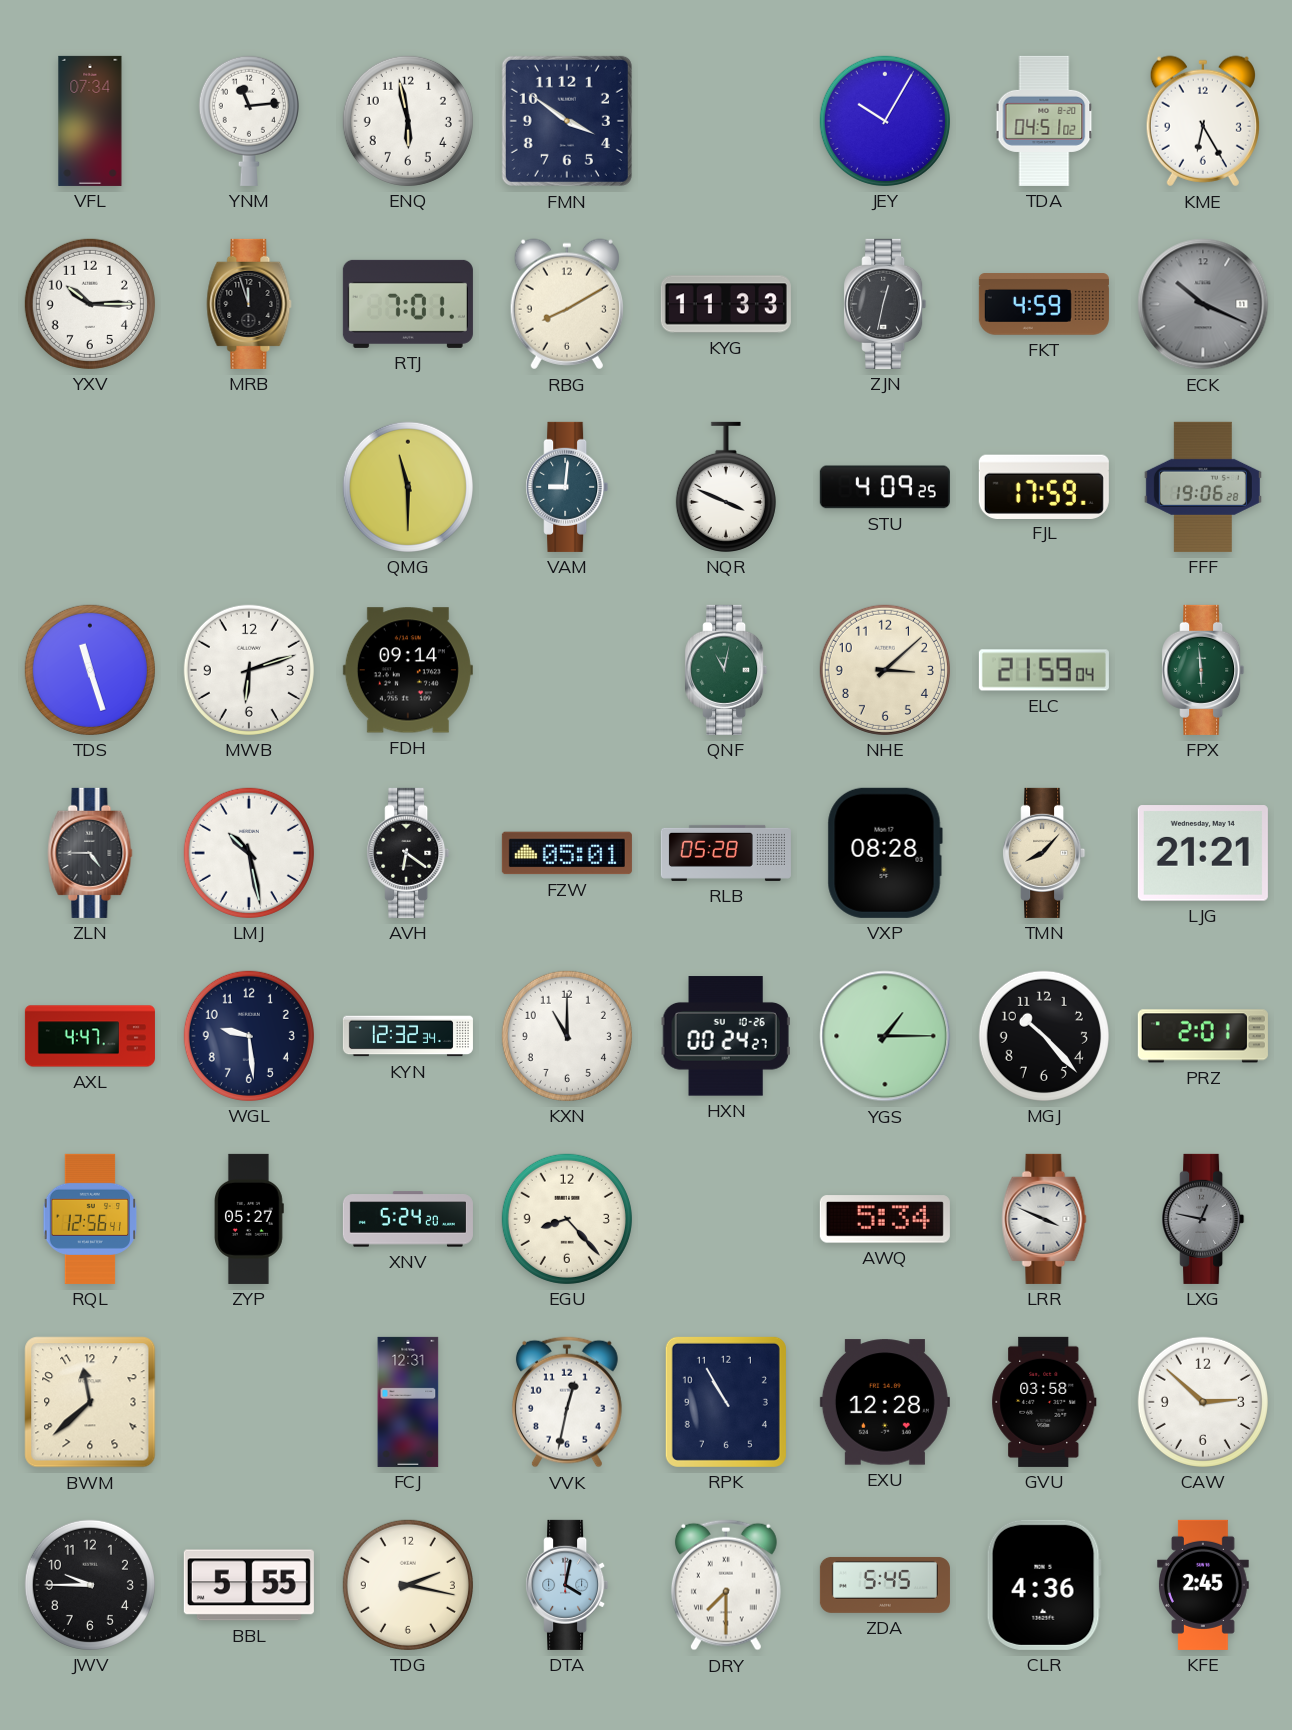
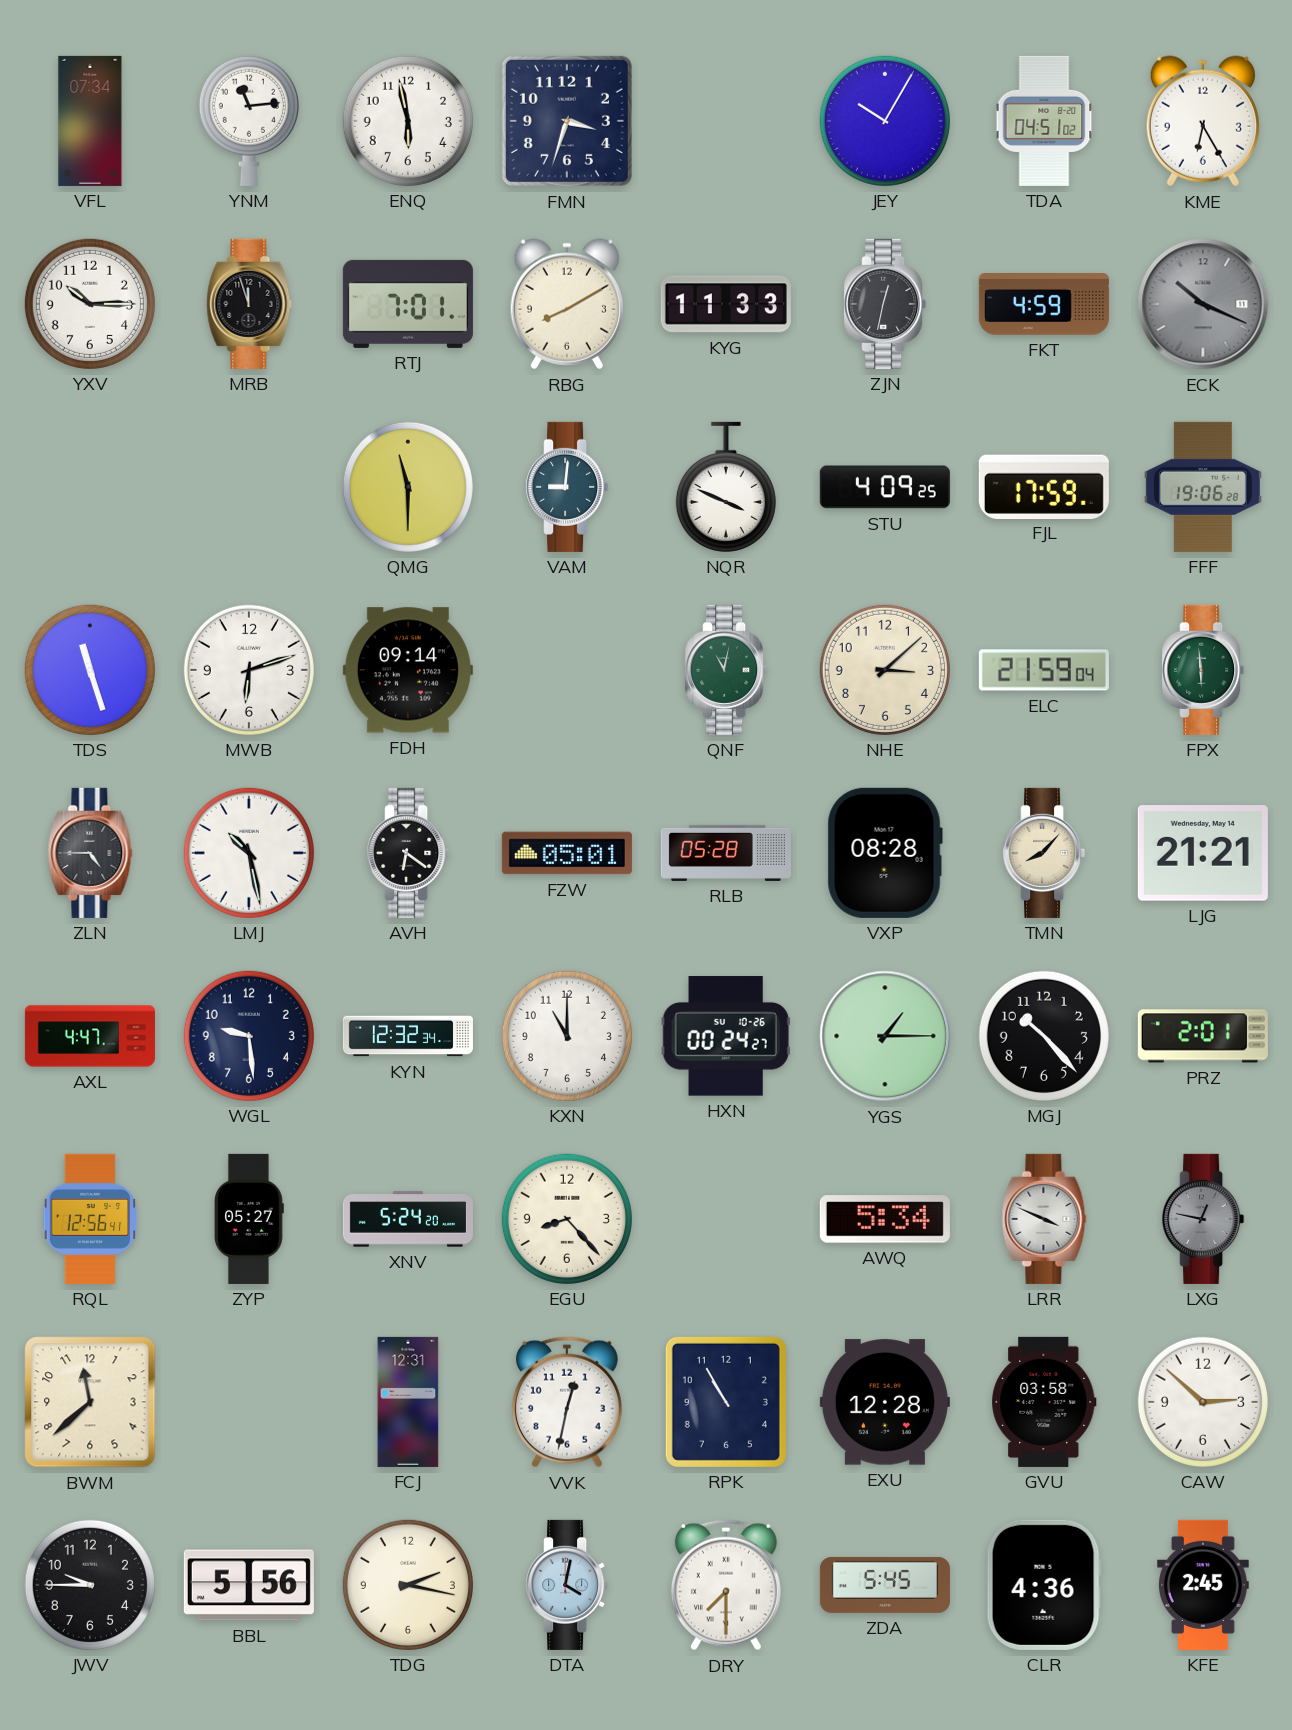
FMN: 3:51 -> 3:33
BBL: 5:55 -> 5:56
